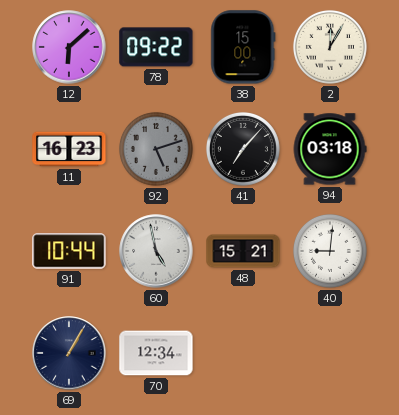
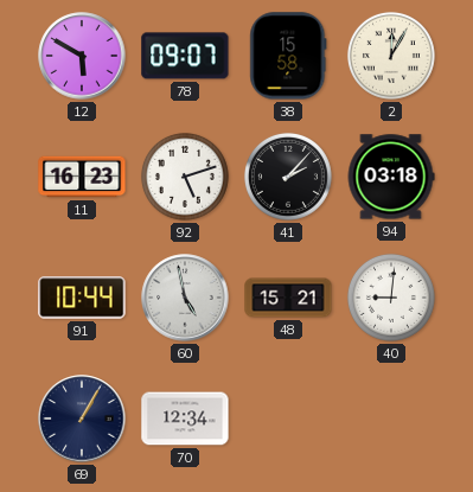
12: 6:08 -> 5:50
78: 09:22 -> 09:07
38: 15:00 -> 15:58
92 dial: grey -> white
41: 7:07 -> 2:07
